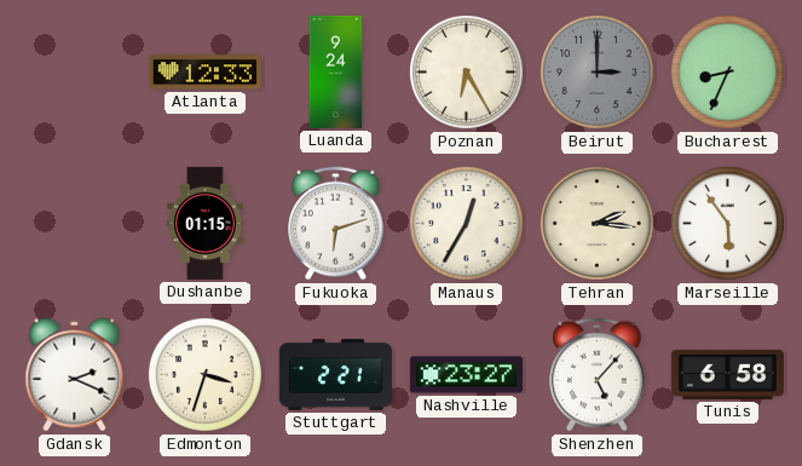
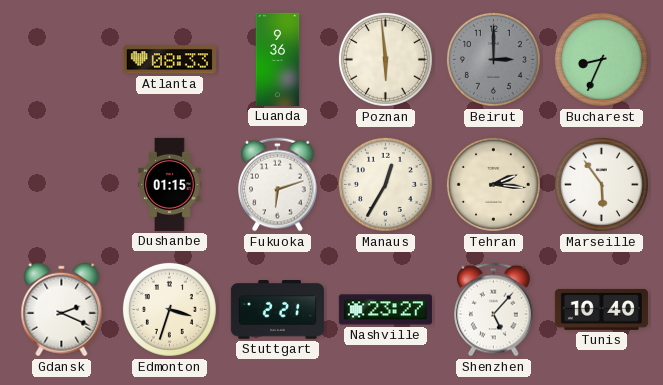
Atlanta: 12:33 -> 08:33
Luanda: 9:24 -> 9:36
Poznan: 6:25 -> 5:59
Tunis: 6:58 -> 10:40
